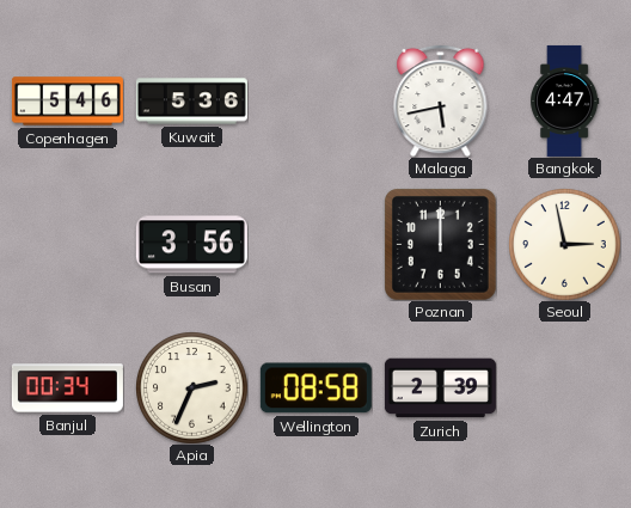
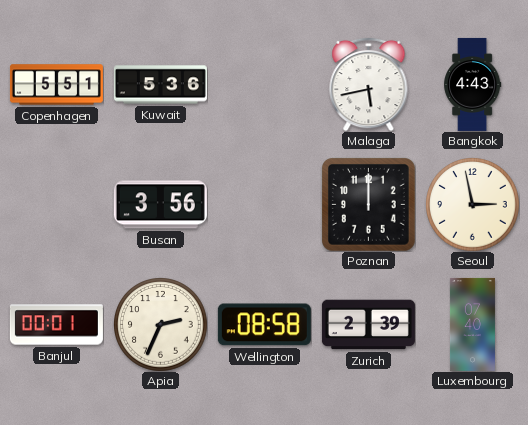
Copenhagen: 5:46 -> 5:51
Bangkok: 4:47 -> 4:43
Banjul: 00:34 -> 00:01
Luxembourg: none -> 07:40
